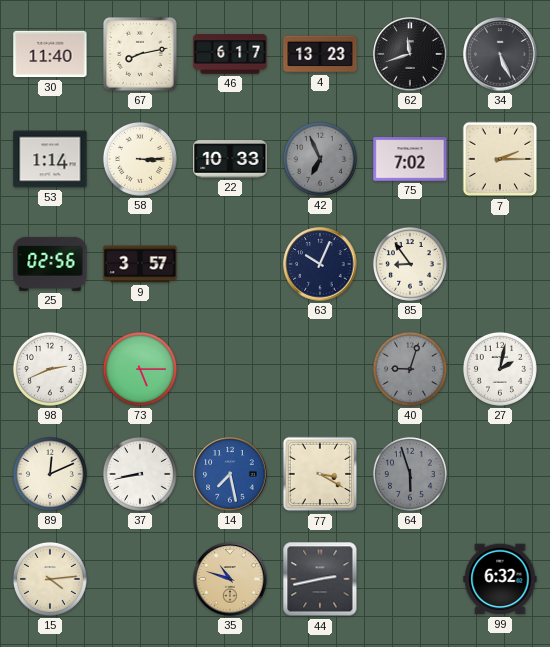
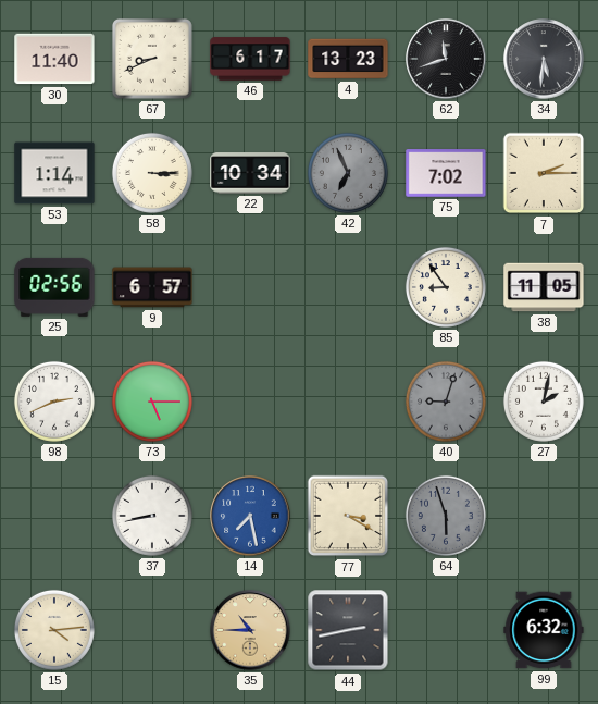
67: 8:13 -> 8:41
34: 5:26 -> 5:31
22: 10:33 -> 10:34
9: 3:57 -> 6:57
63: 10:04 -> none
38: none -> 11:05
89: 12:11 -> none
35: 10:48 -> 10:45
